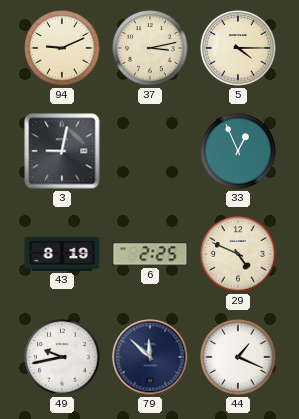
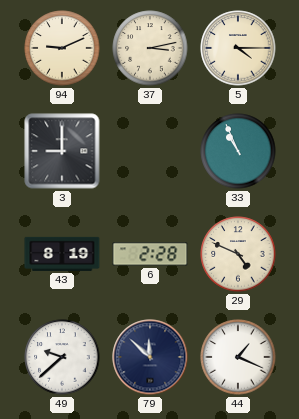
3: 9:02 -> 9:00
33: 12:56 -> 10:56
6: 2:25 -> 2:28
49: 9:43 -> 9:38
